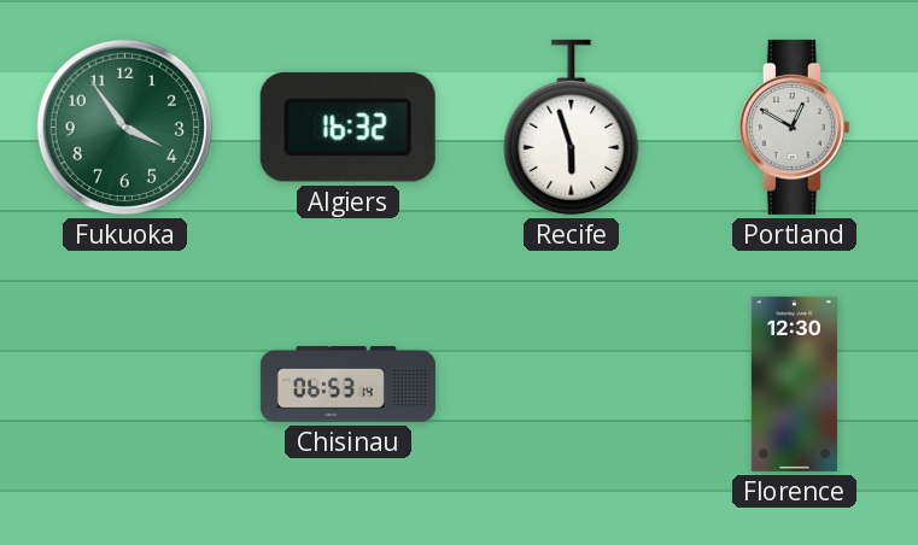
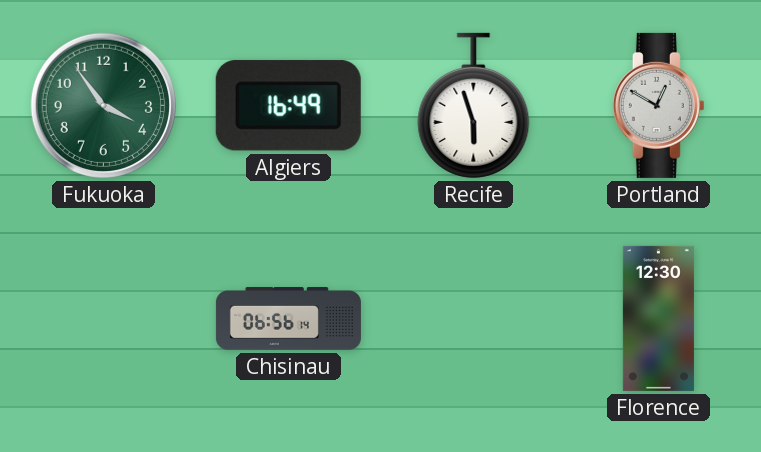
Algiers: 16:32 -> 16:49
Chisinau: 06:53 -> 06:56
